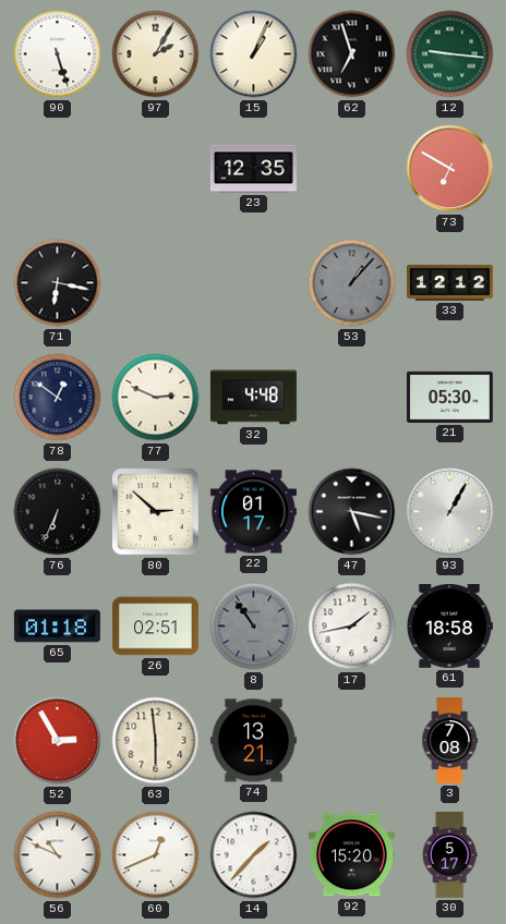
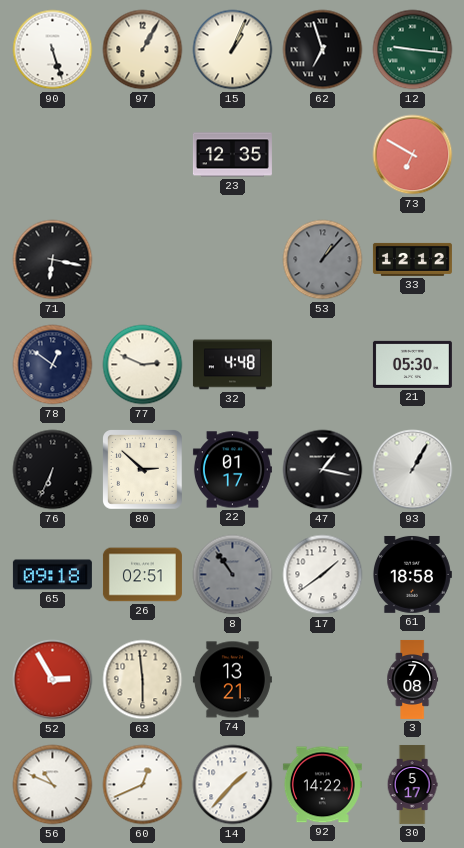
97: 2:05 -> 1:05
47: 5:17 -> 1:17
65: 01:18 -> 09:18
17: 1:43 -> 1:39
92: 15:20 -> 14:22
